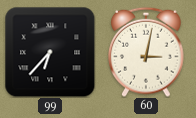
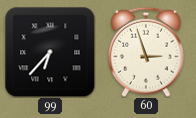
60: 3:02 -> 2:57
